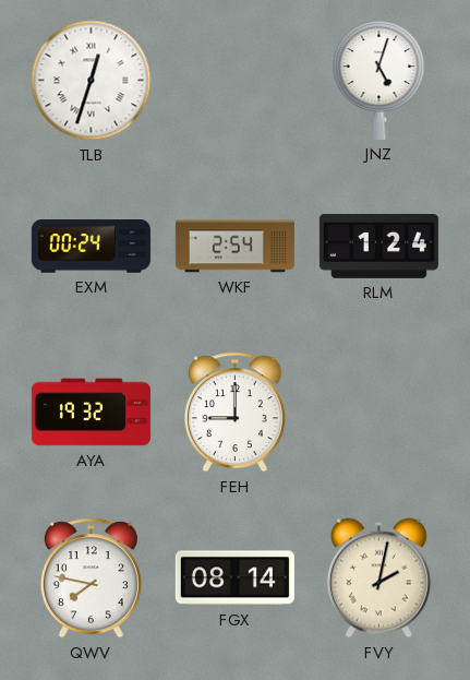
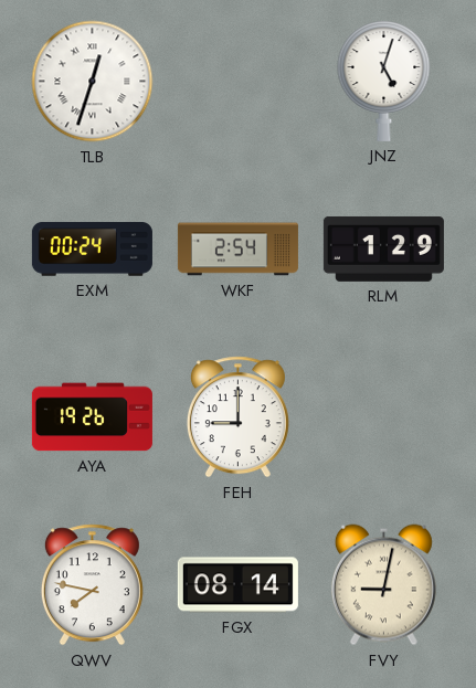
RLM: 1:24 -> 1:29
AYA: 19:32 -> 19:26
FVY: 2:02 -> 9:02
